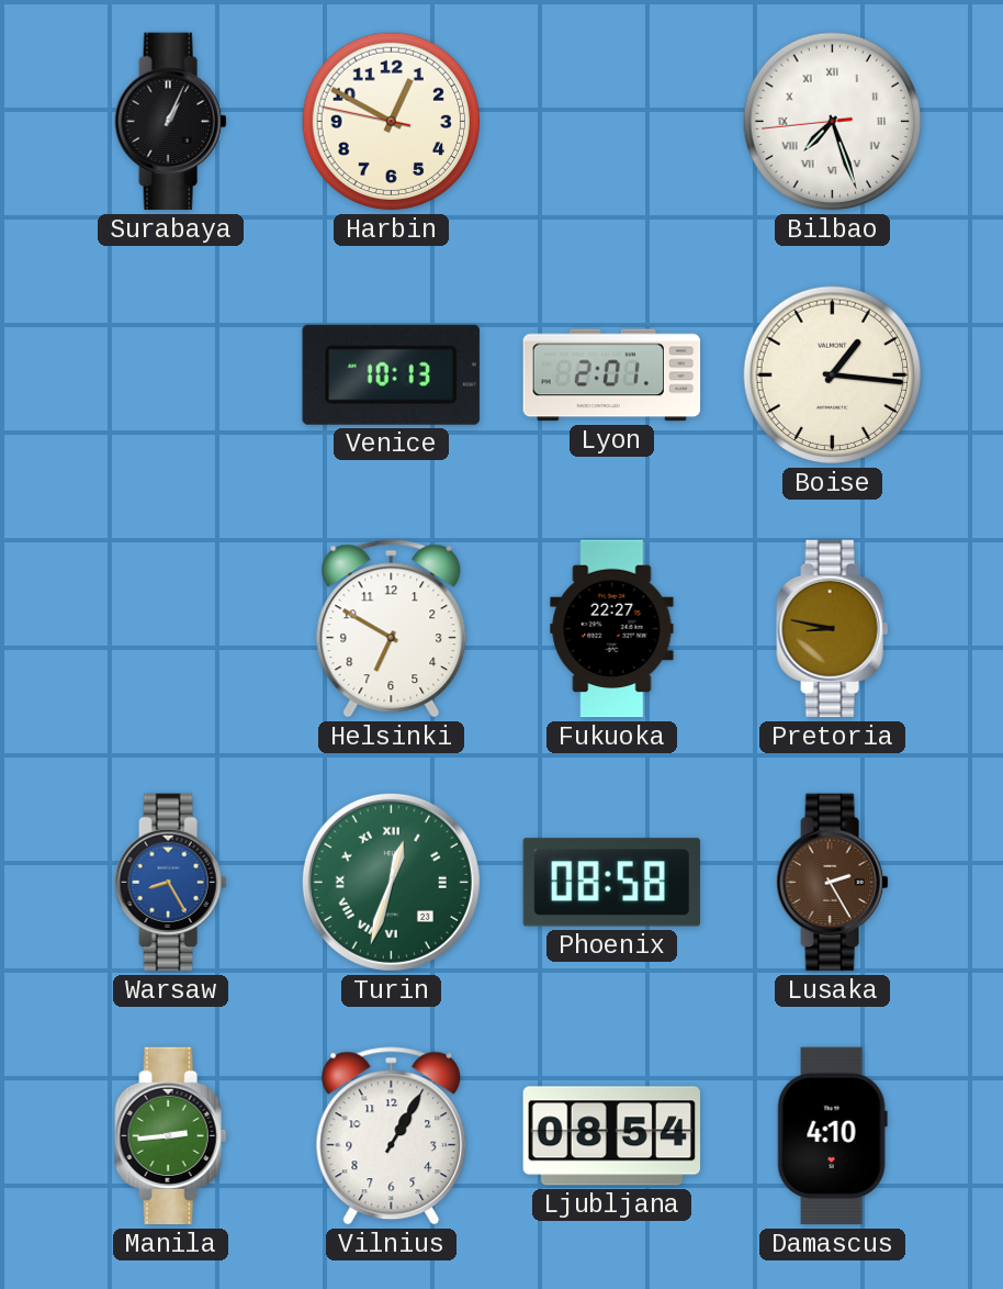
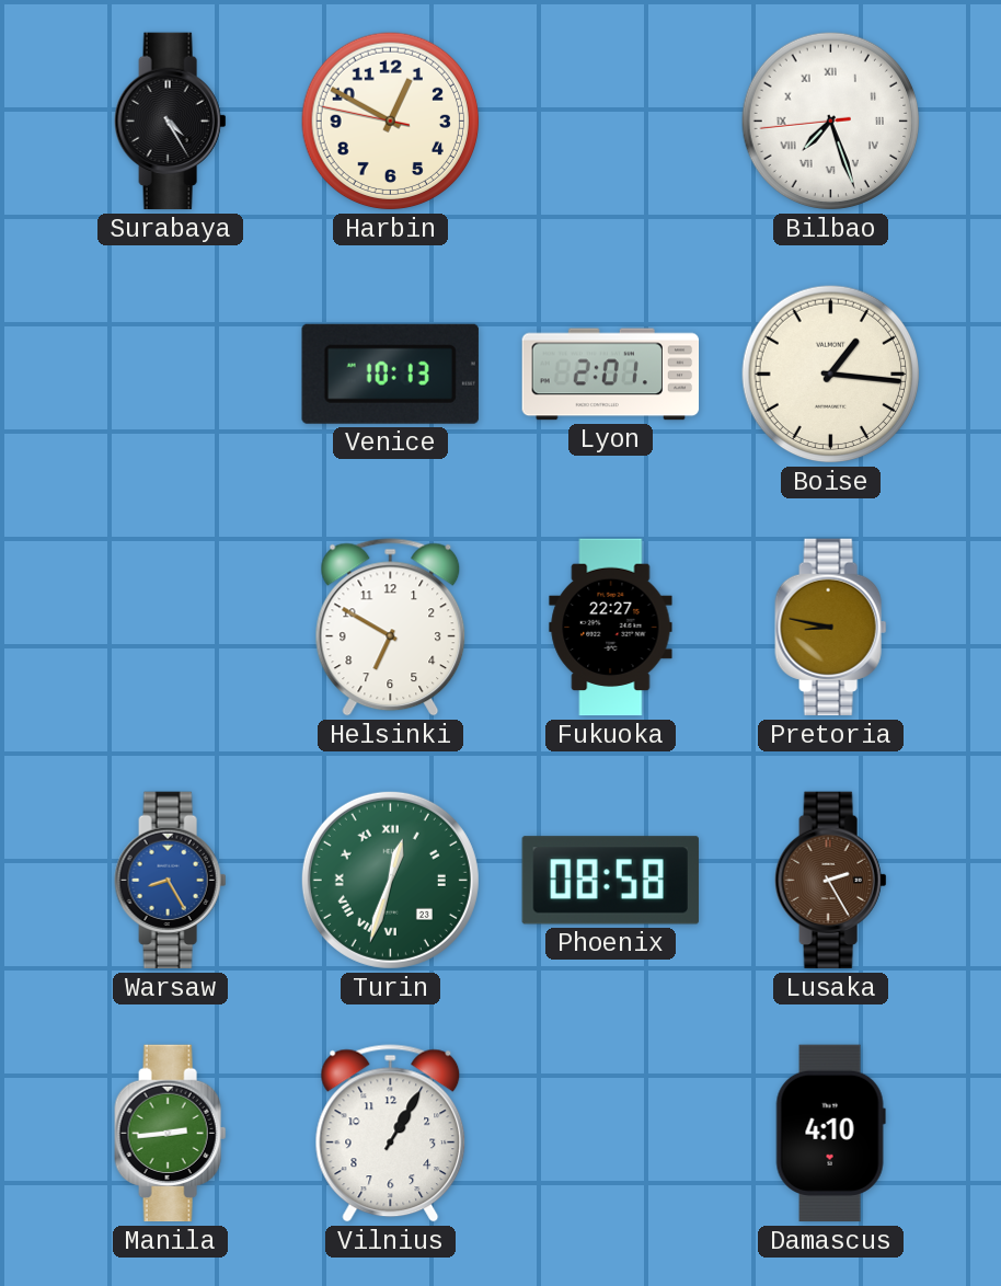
Surabaya: 1:04 -> 4:25
Ljubljana: 08:54 -> none
